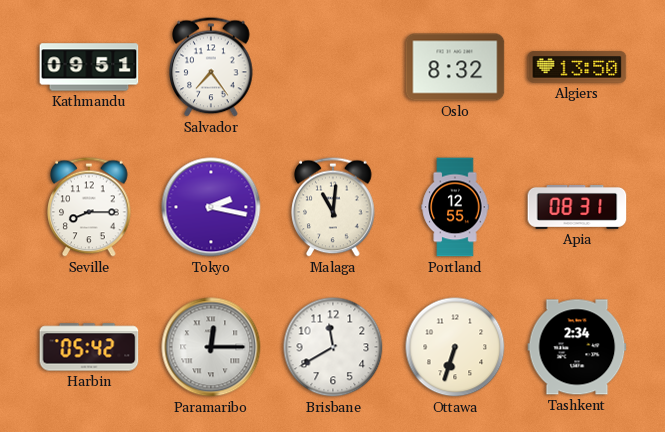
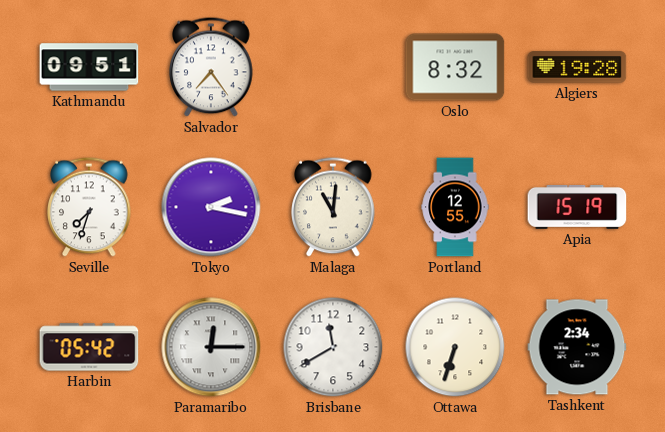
Algiers: 13:50 -> 19:28
Seville: 8:15 -> 7:33
Apia: 08:31 -> 15:19
